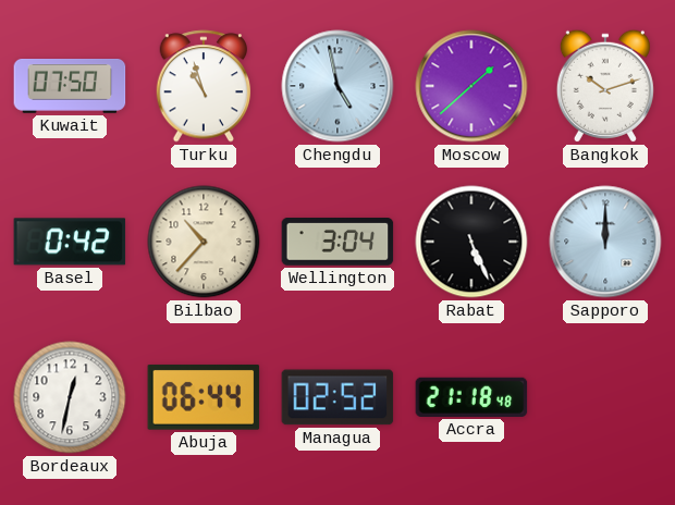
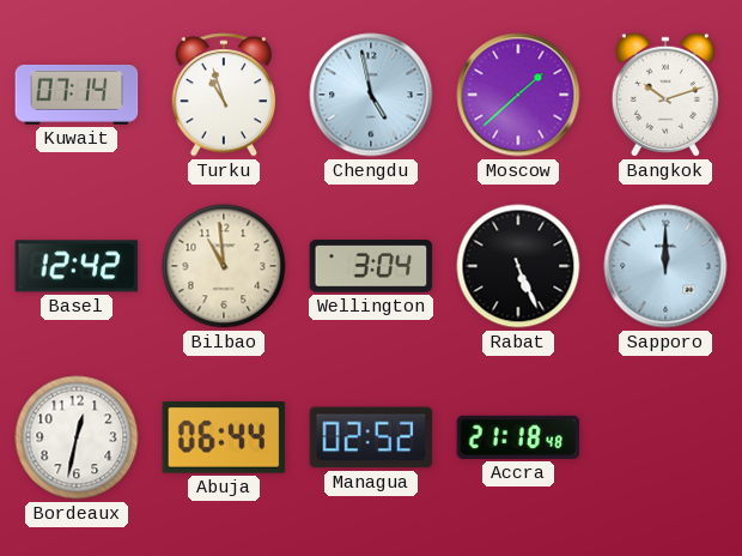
Kuwait: 07:50 -> 07:14
Basel: 0:42 -> 12:42
Bilbao: 10:37 -> 10:59
